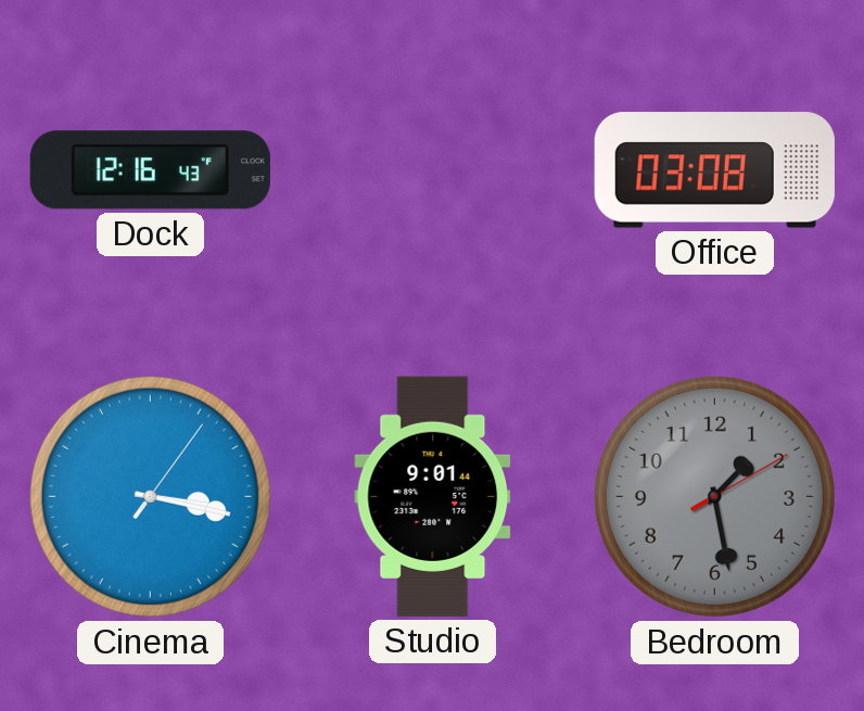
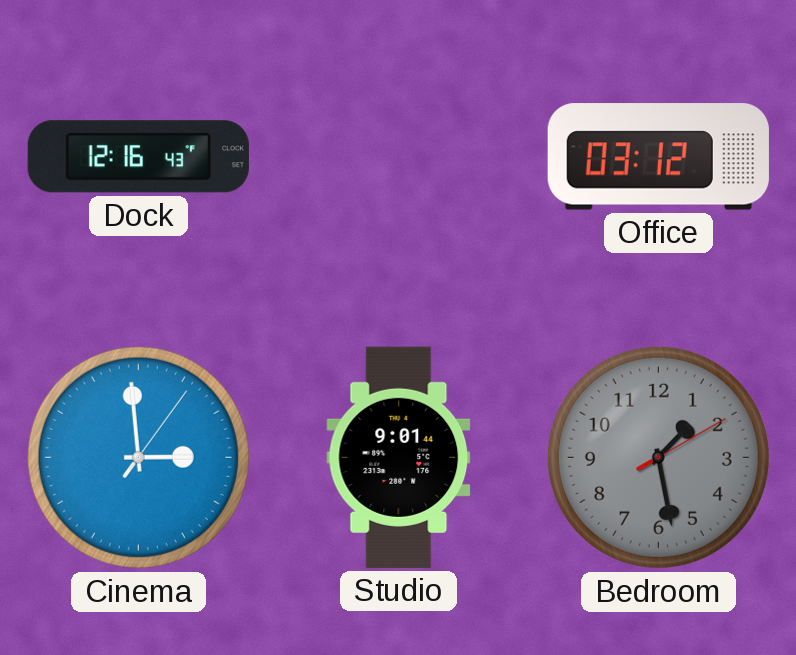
Office: 03:08 -> 03:12
Cinema: 3:17 -> 2:59
